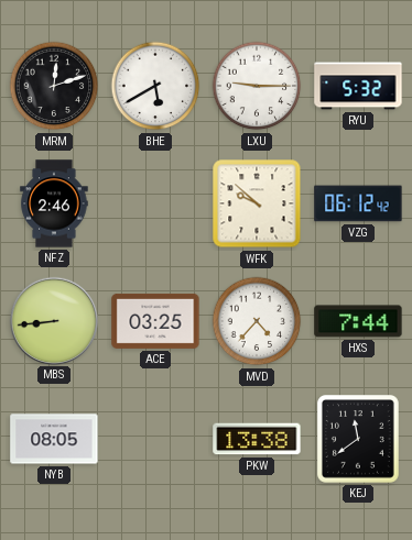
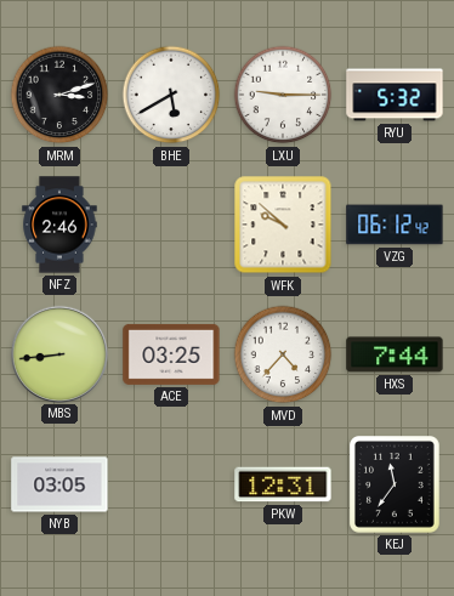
MRM: 12:12 -> 3:12
NYB: 08:05 -> 03:05
PKW: 13:38 -> 12:31
KEJ: 11:39 -> 11:36
